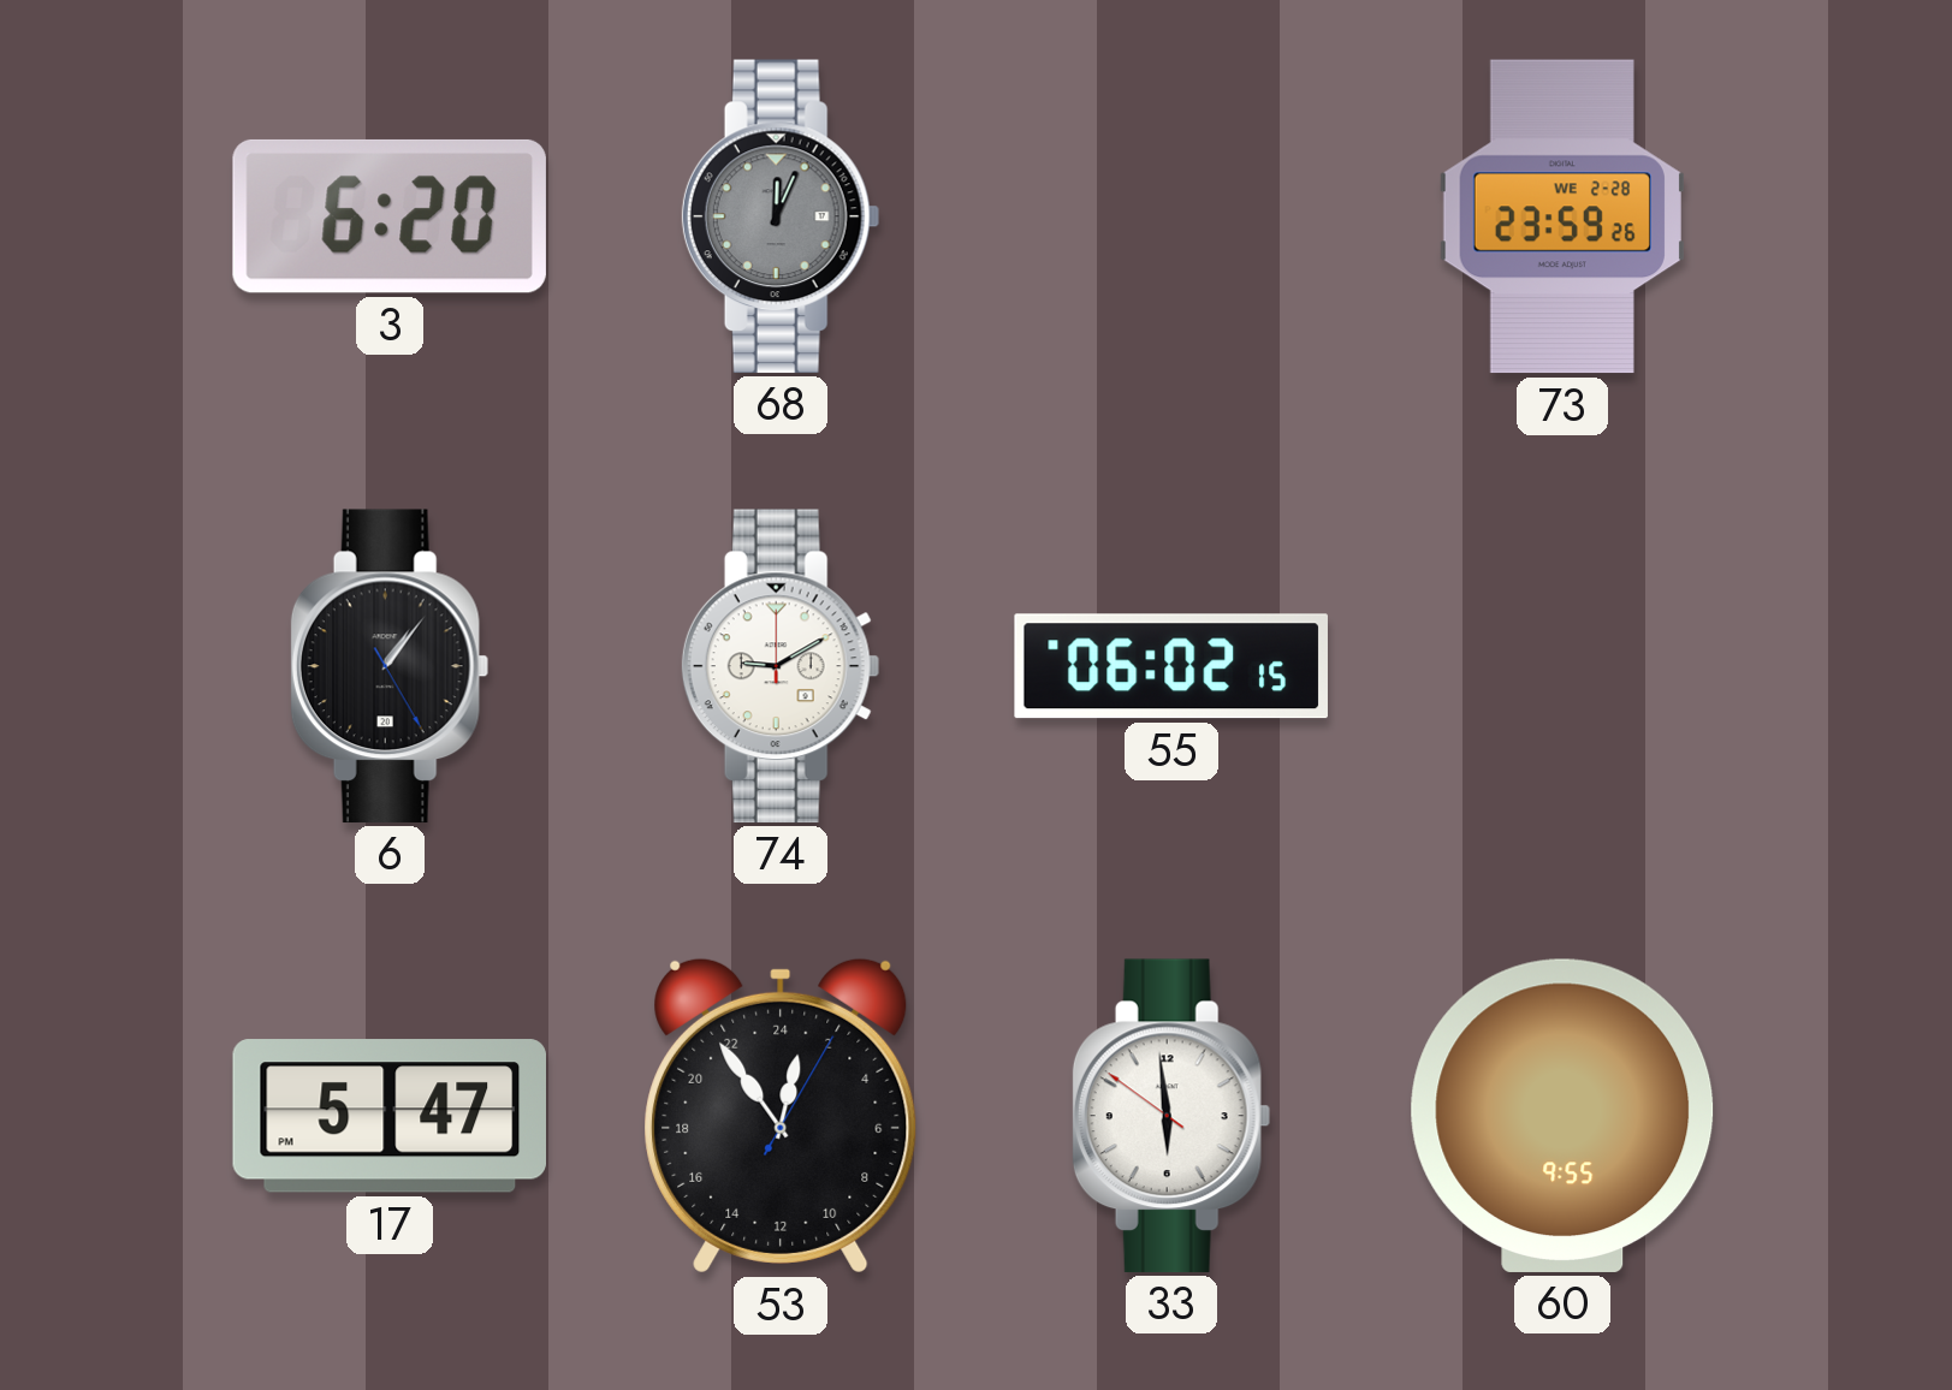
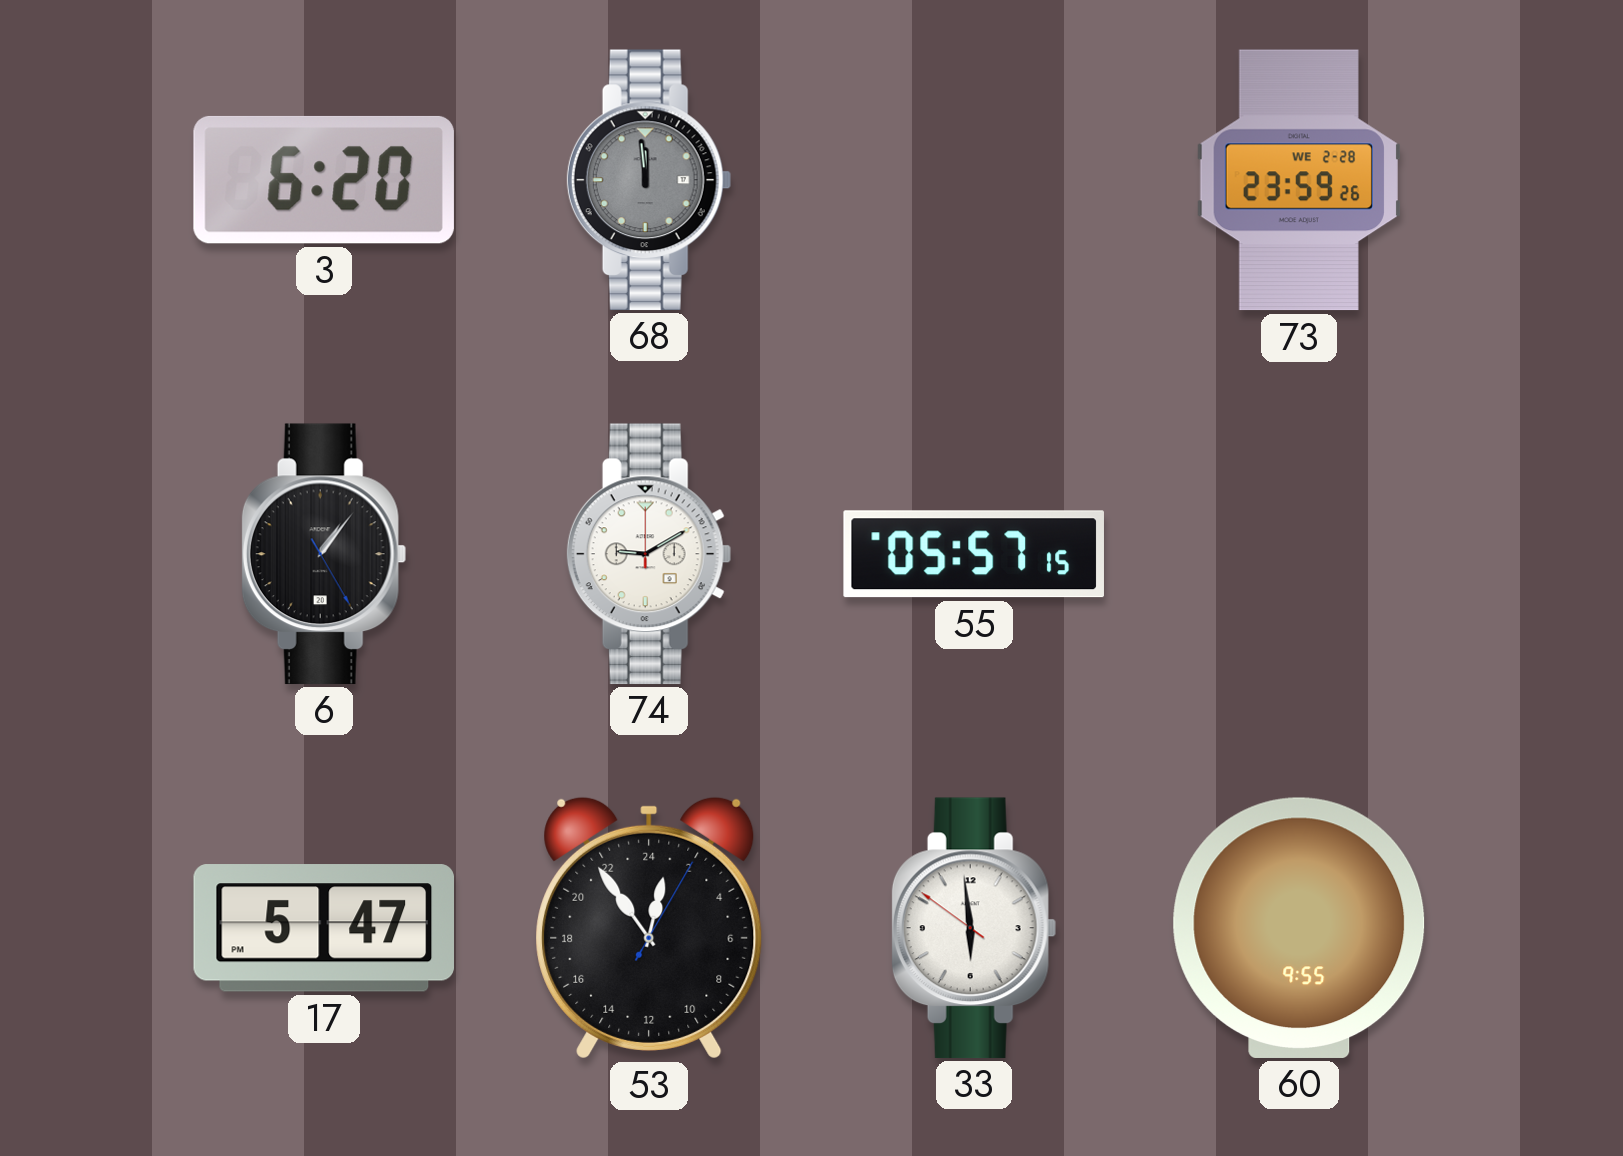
68: 12:04 -> 11:59
55: 06:02 -> 05:57
